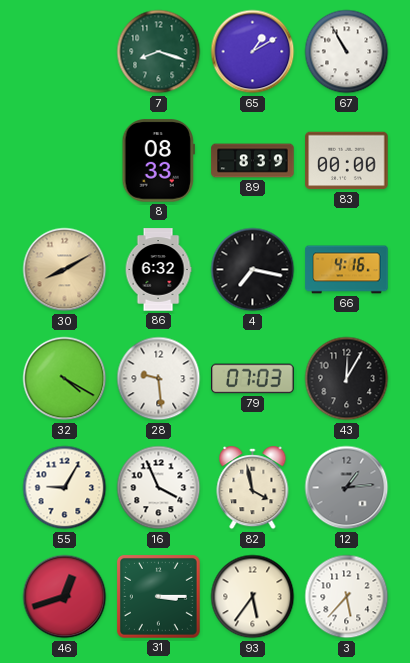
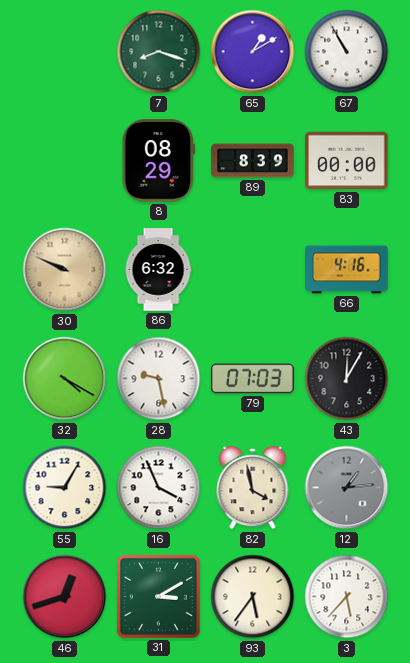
8: 08:33 -> 08:29
30: 8:10 -> 9:49
4: 7:17 -> none
28: 9:29 -> 9:28
31: 3:15 -> 3:10
